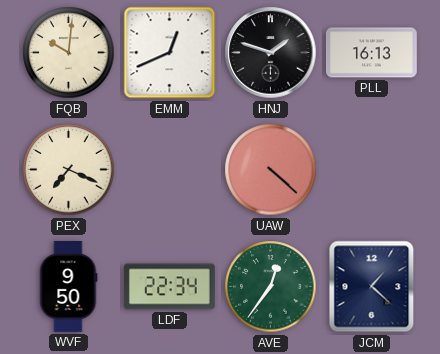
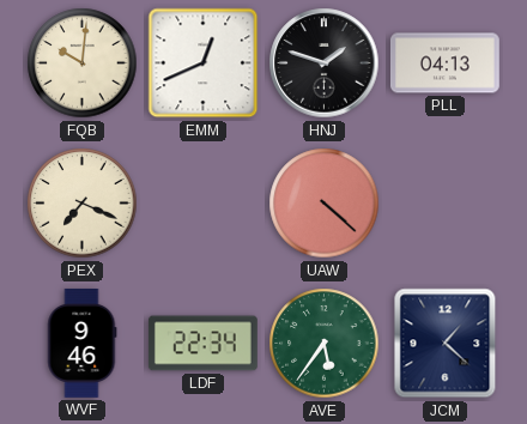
PLL: 16:13 -> 04:13
WVF: 9:50 -> 9:46
AVE: 12:36 -> 5:36
